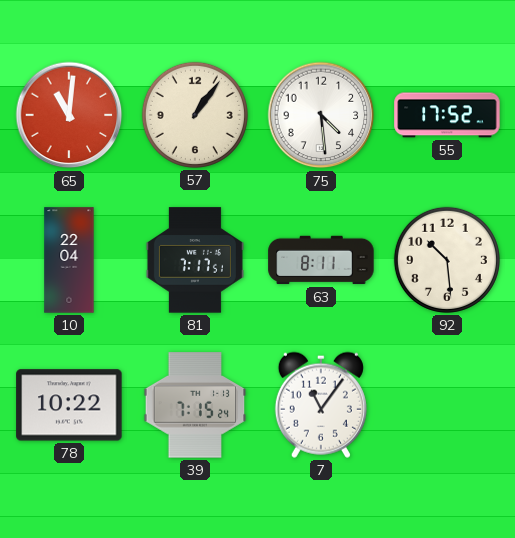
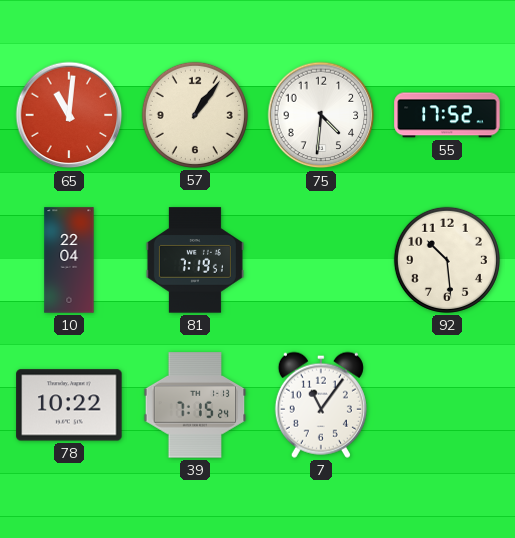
75: 4:29 -> 4:31
81: 7:17 -> 7:19
63: 8:11 -> none
